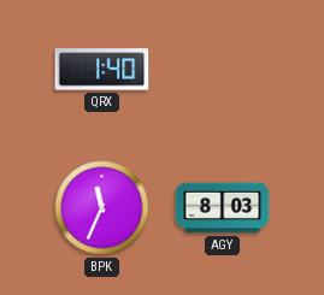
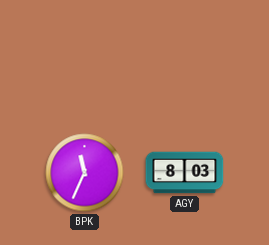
QRX: 1:40 -> none
